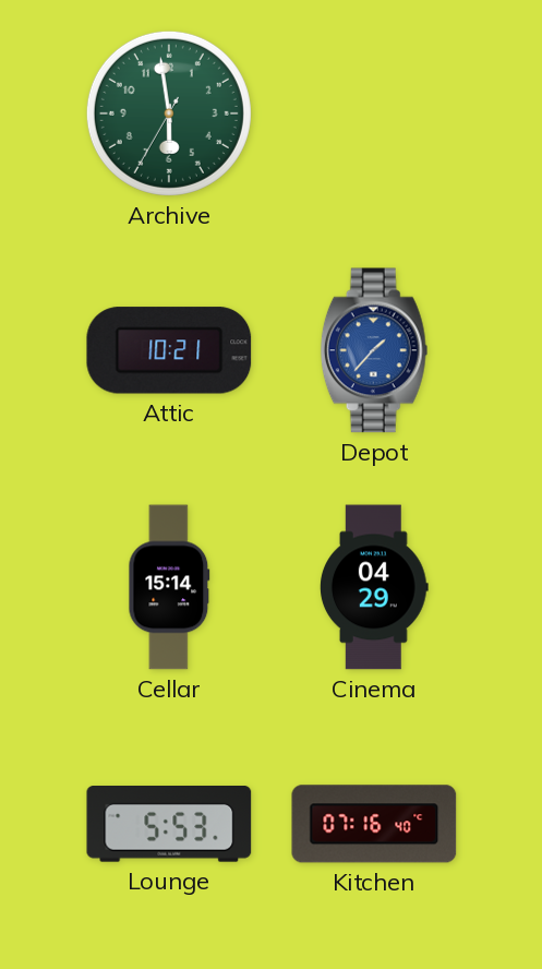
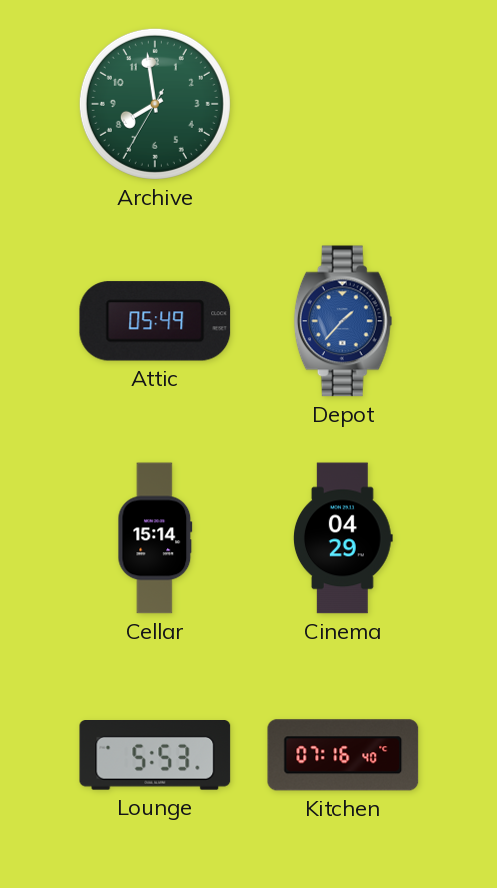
Archive: 5:58 -> 7:58
Attic: 10:21 -> 05:49
